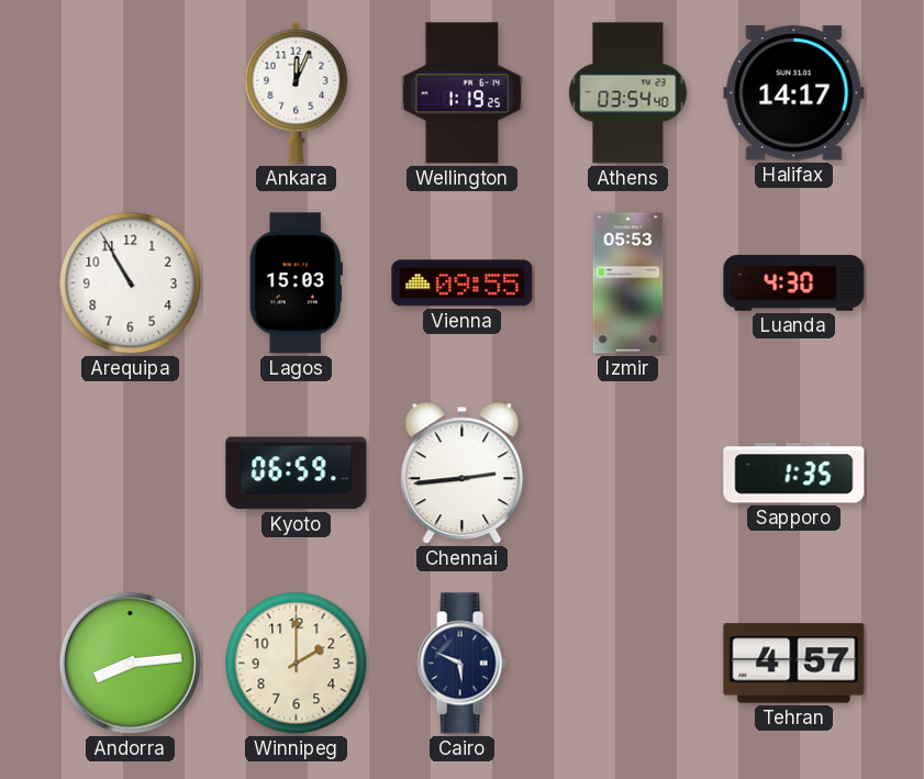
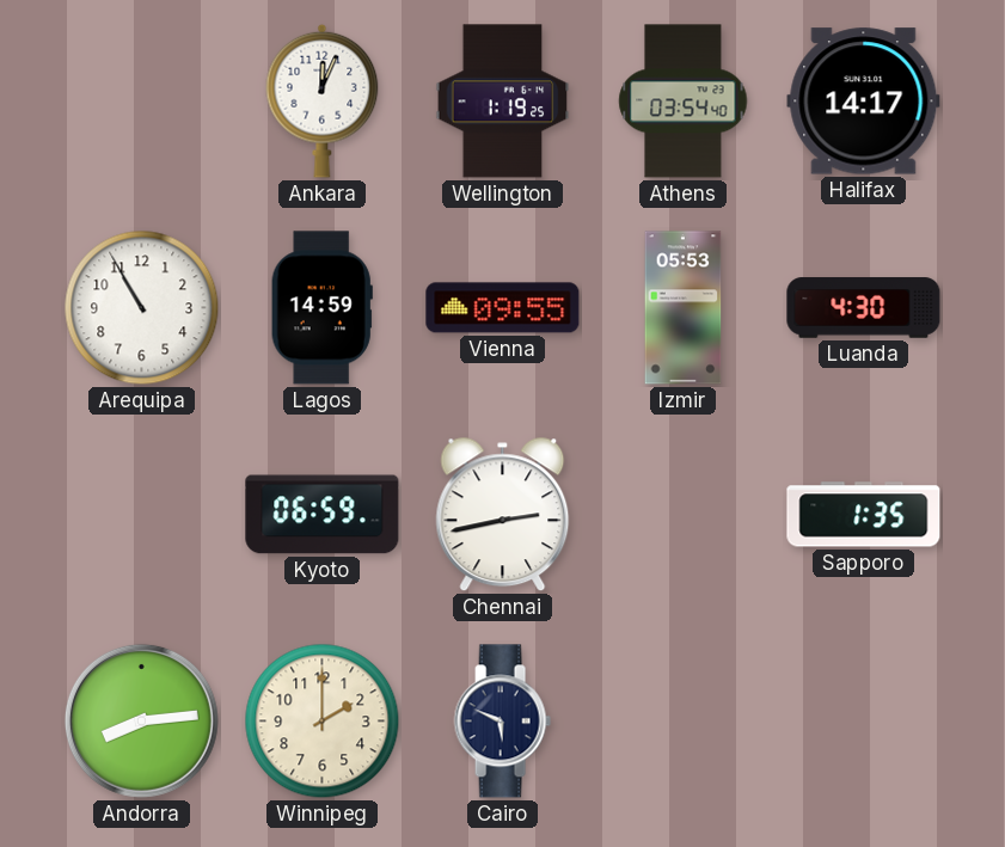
Lagos: 15:03 -> 14:59
Chennai: 2:44 -> 2:43
Tehran: 4:57 -> none
